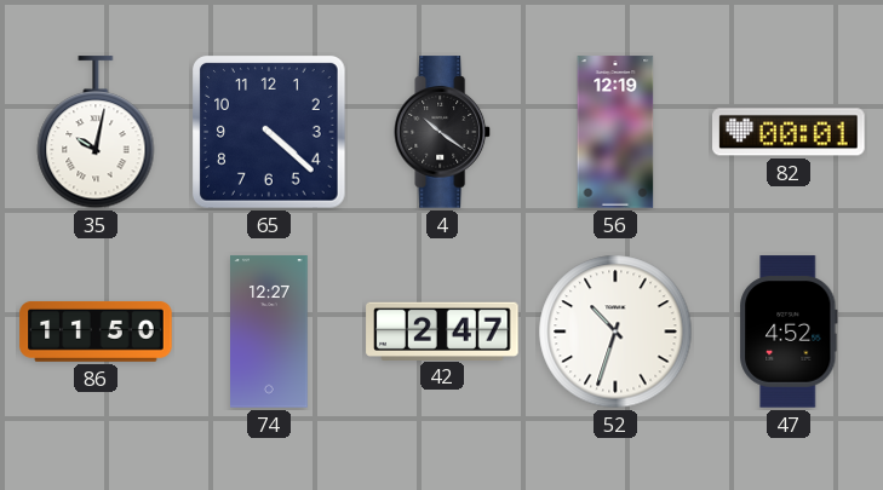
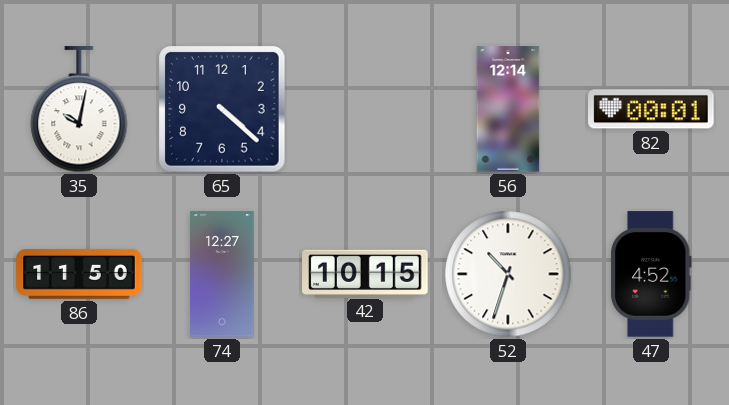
4: 10:21 -> none
56: 12:19 -> 12:14
42: 2:47 -> 10:15
